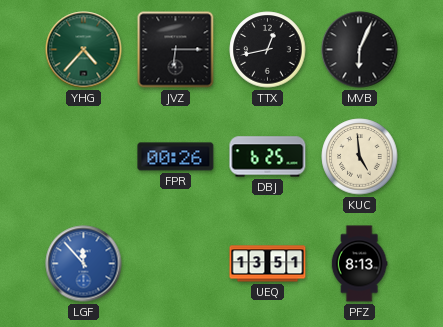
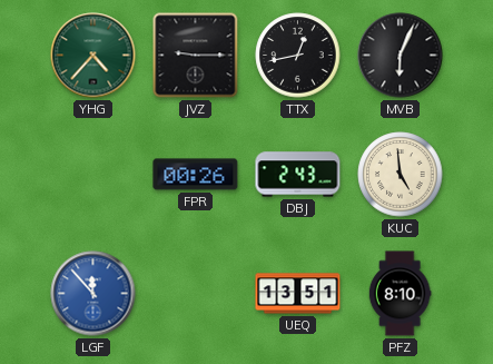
JVZ: 6:15 -> 9:15
DBJ: 6:25 -> 2:43
PFZ: 8:13 -> 8:10
